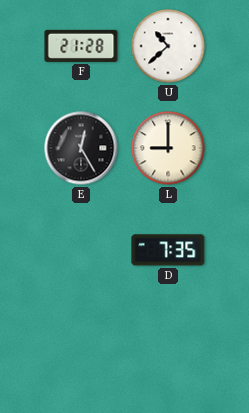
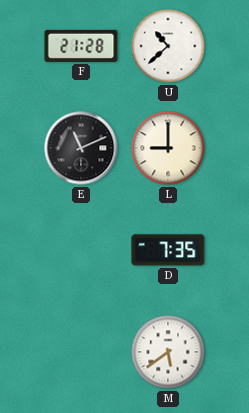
E: 12:25 -> 11:11
M: none -> 5:39
